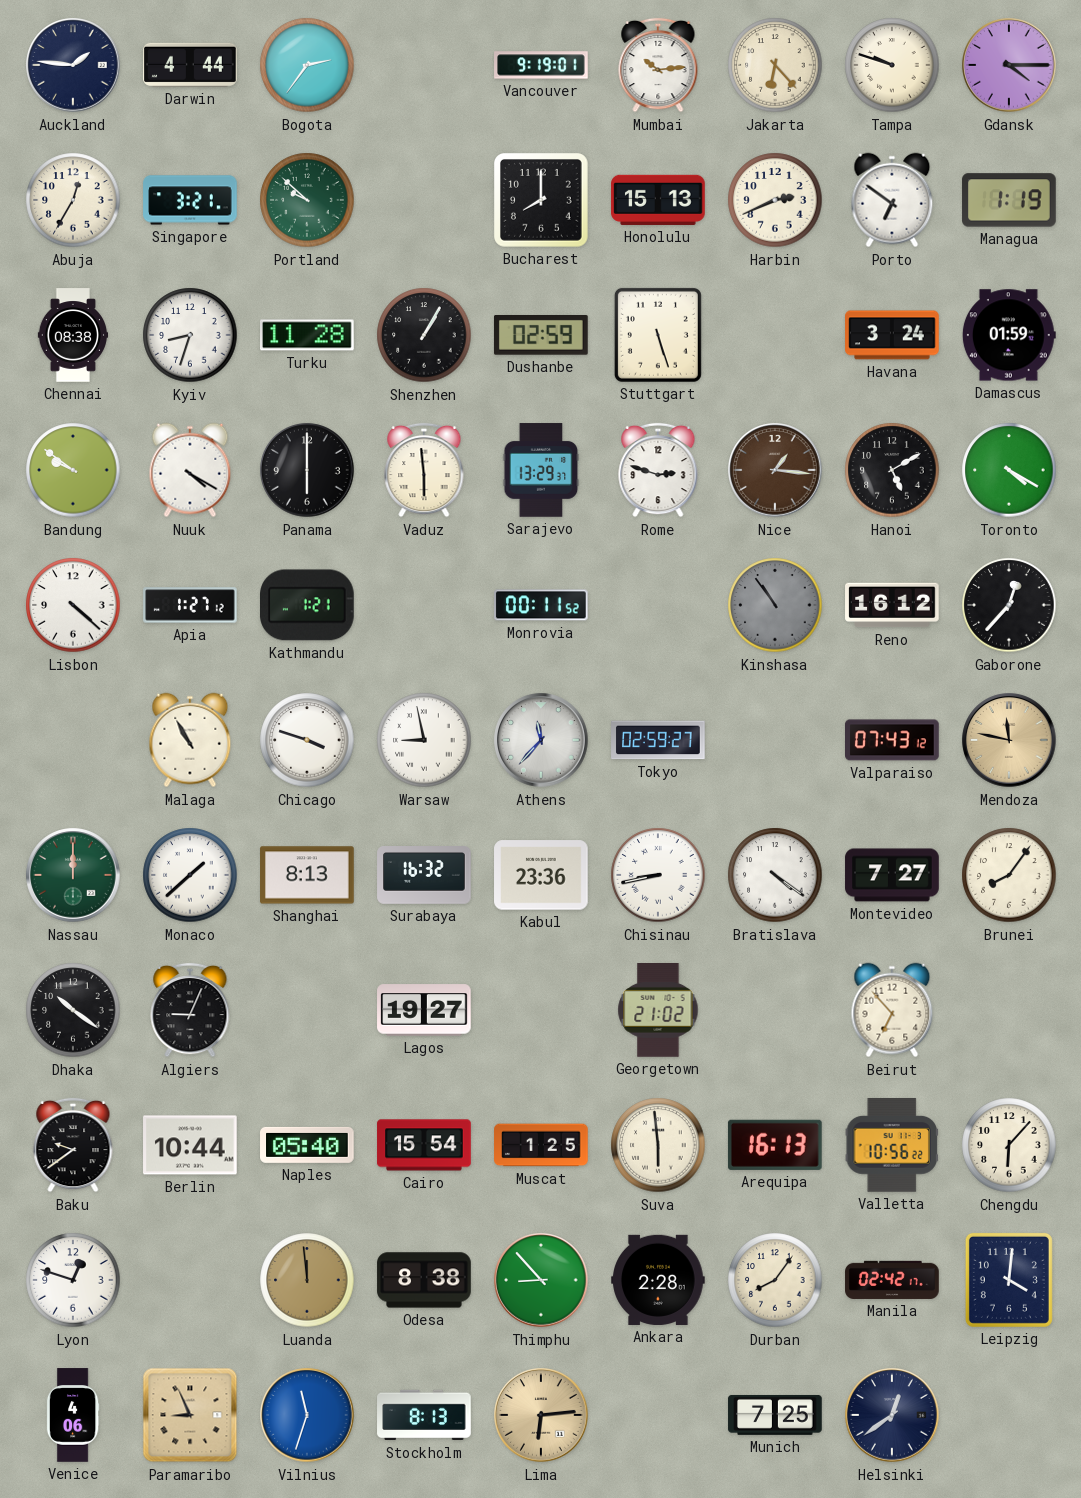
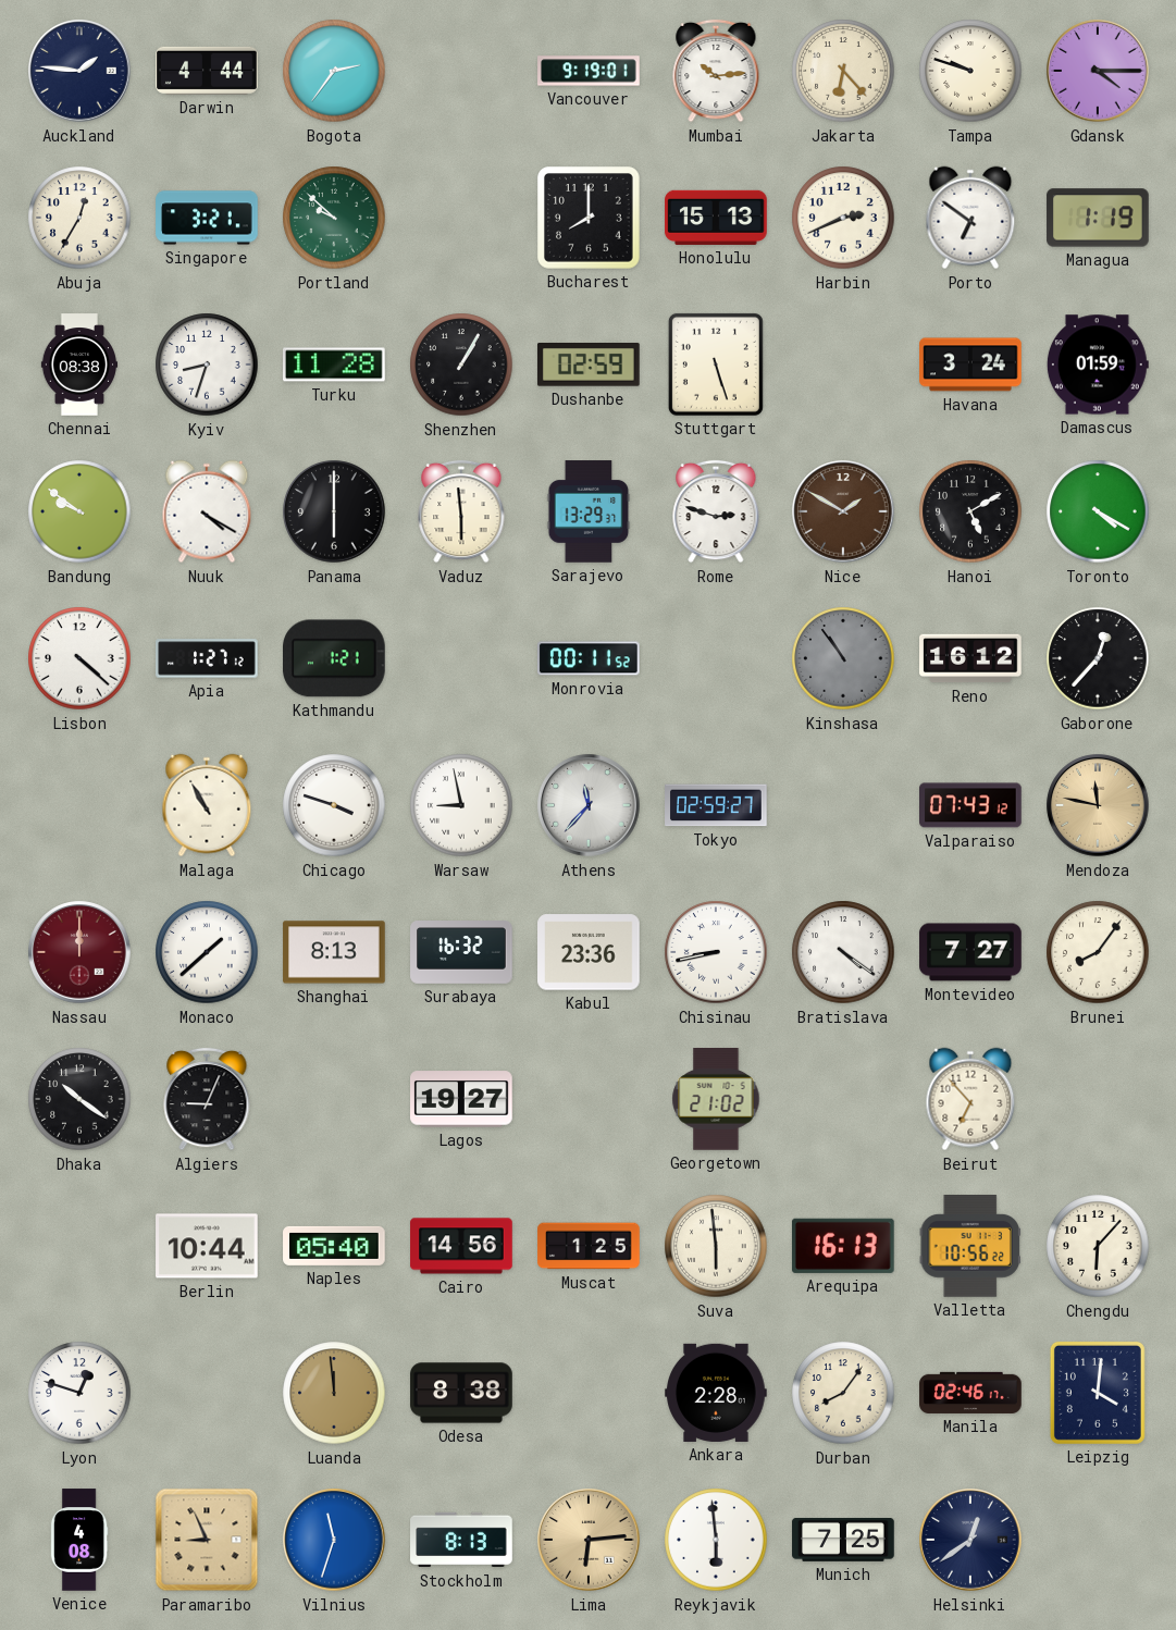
Nice: 1:16 -> 1:50
Nassau dial: green -> burgundy
Baku: 9:39 -> none
Cairo: 15:54 -> 14:56
Thimphu: 8:53 -> none
Manila: 02:42 -> 02:46
Venice: 4:06 -> 4:08
Reykjavik: none -> 5:59
